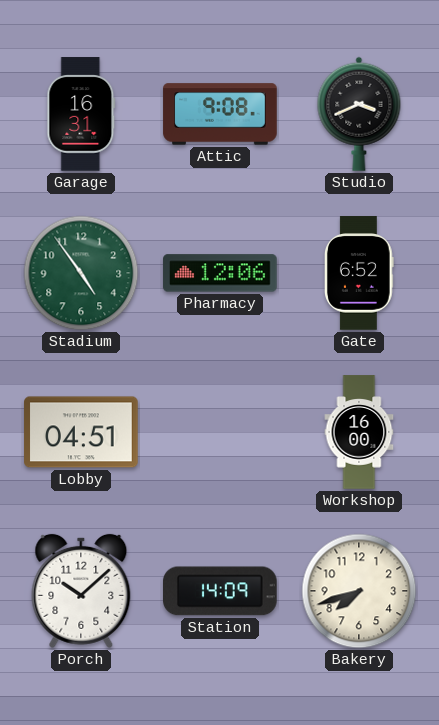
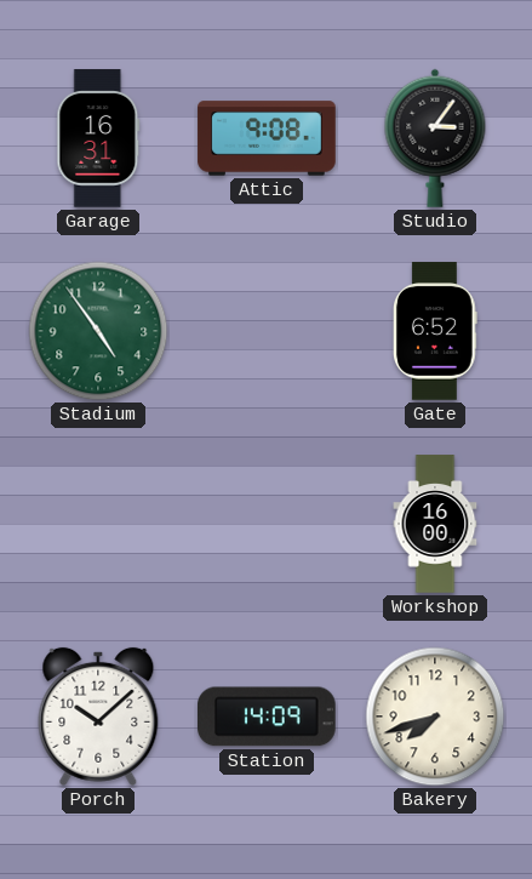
Studio: 3:41 -> 3:06
Pharmacy: 12:06 -> none
Lobby: 04:51 -> none
